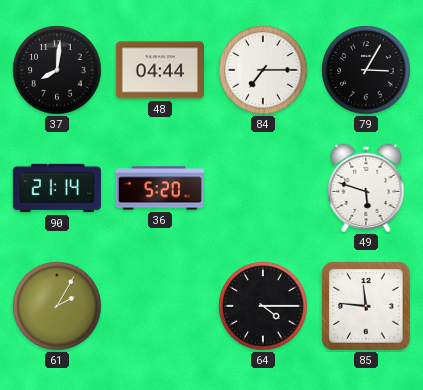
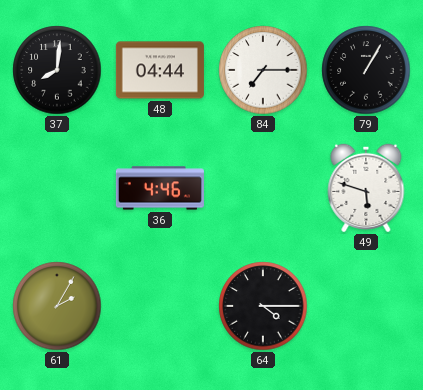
79: 3:05 -> 1:05
90: 21:14 -> none
36: 5:20 -> 4:46
85: 11:46 -> none
